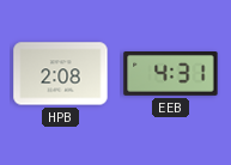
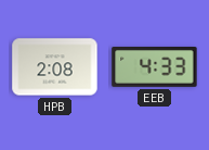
EEB: 4:31 -> 4:33
